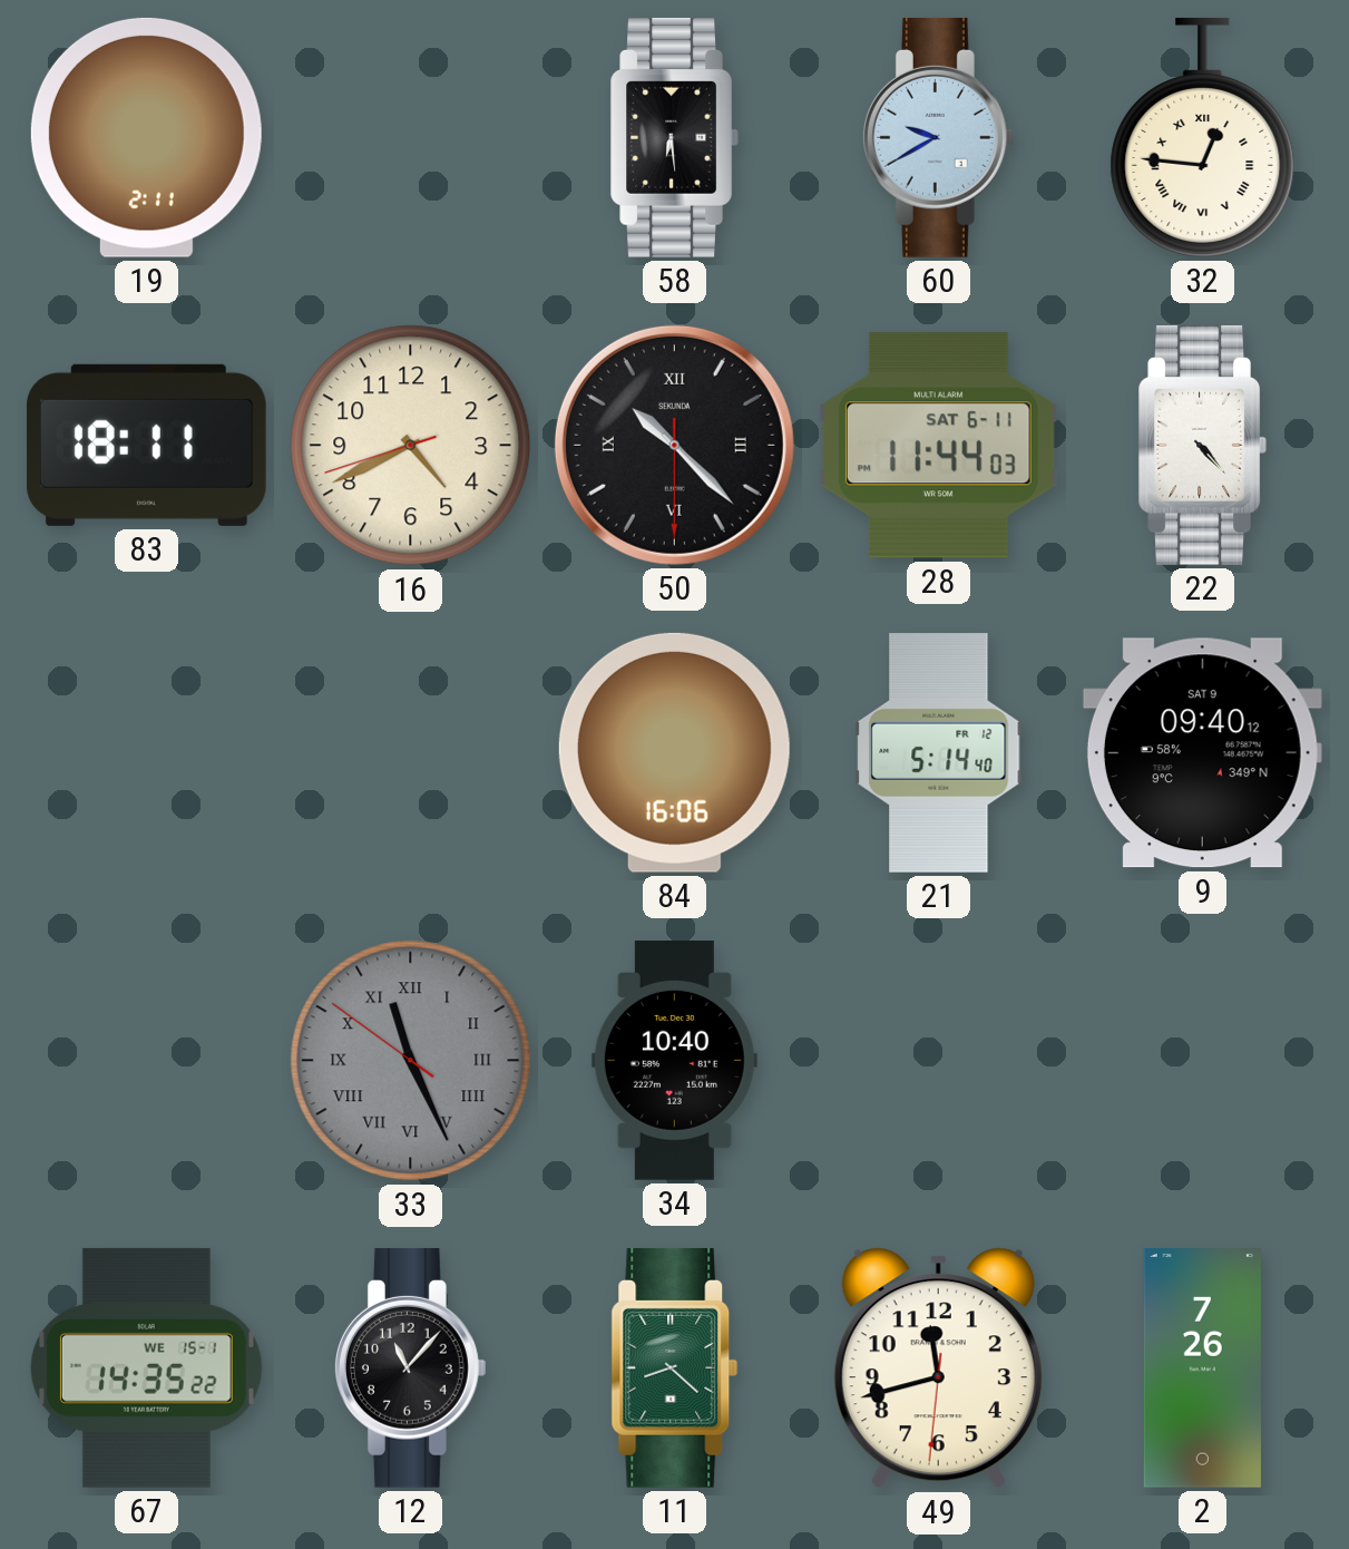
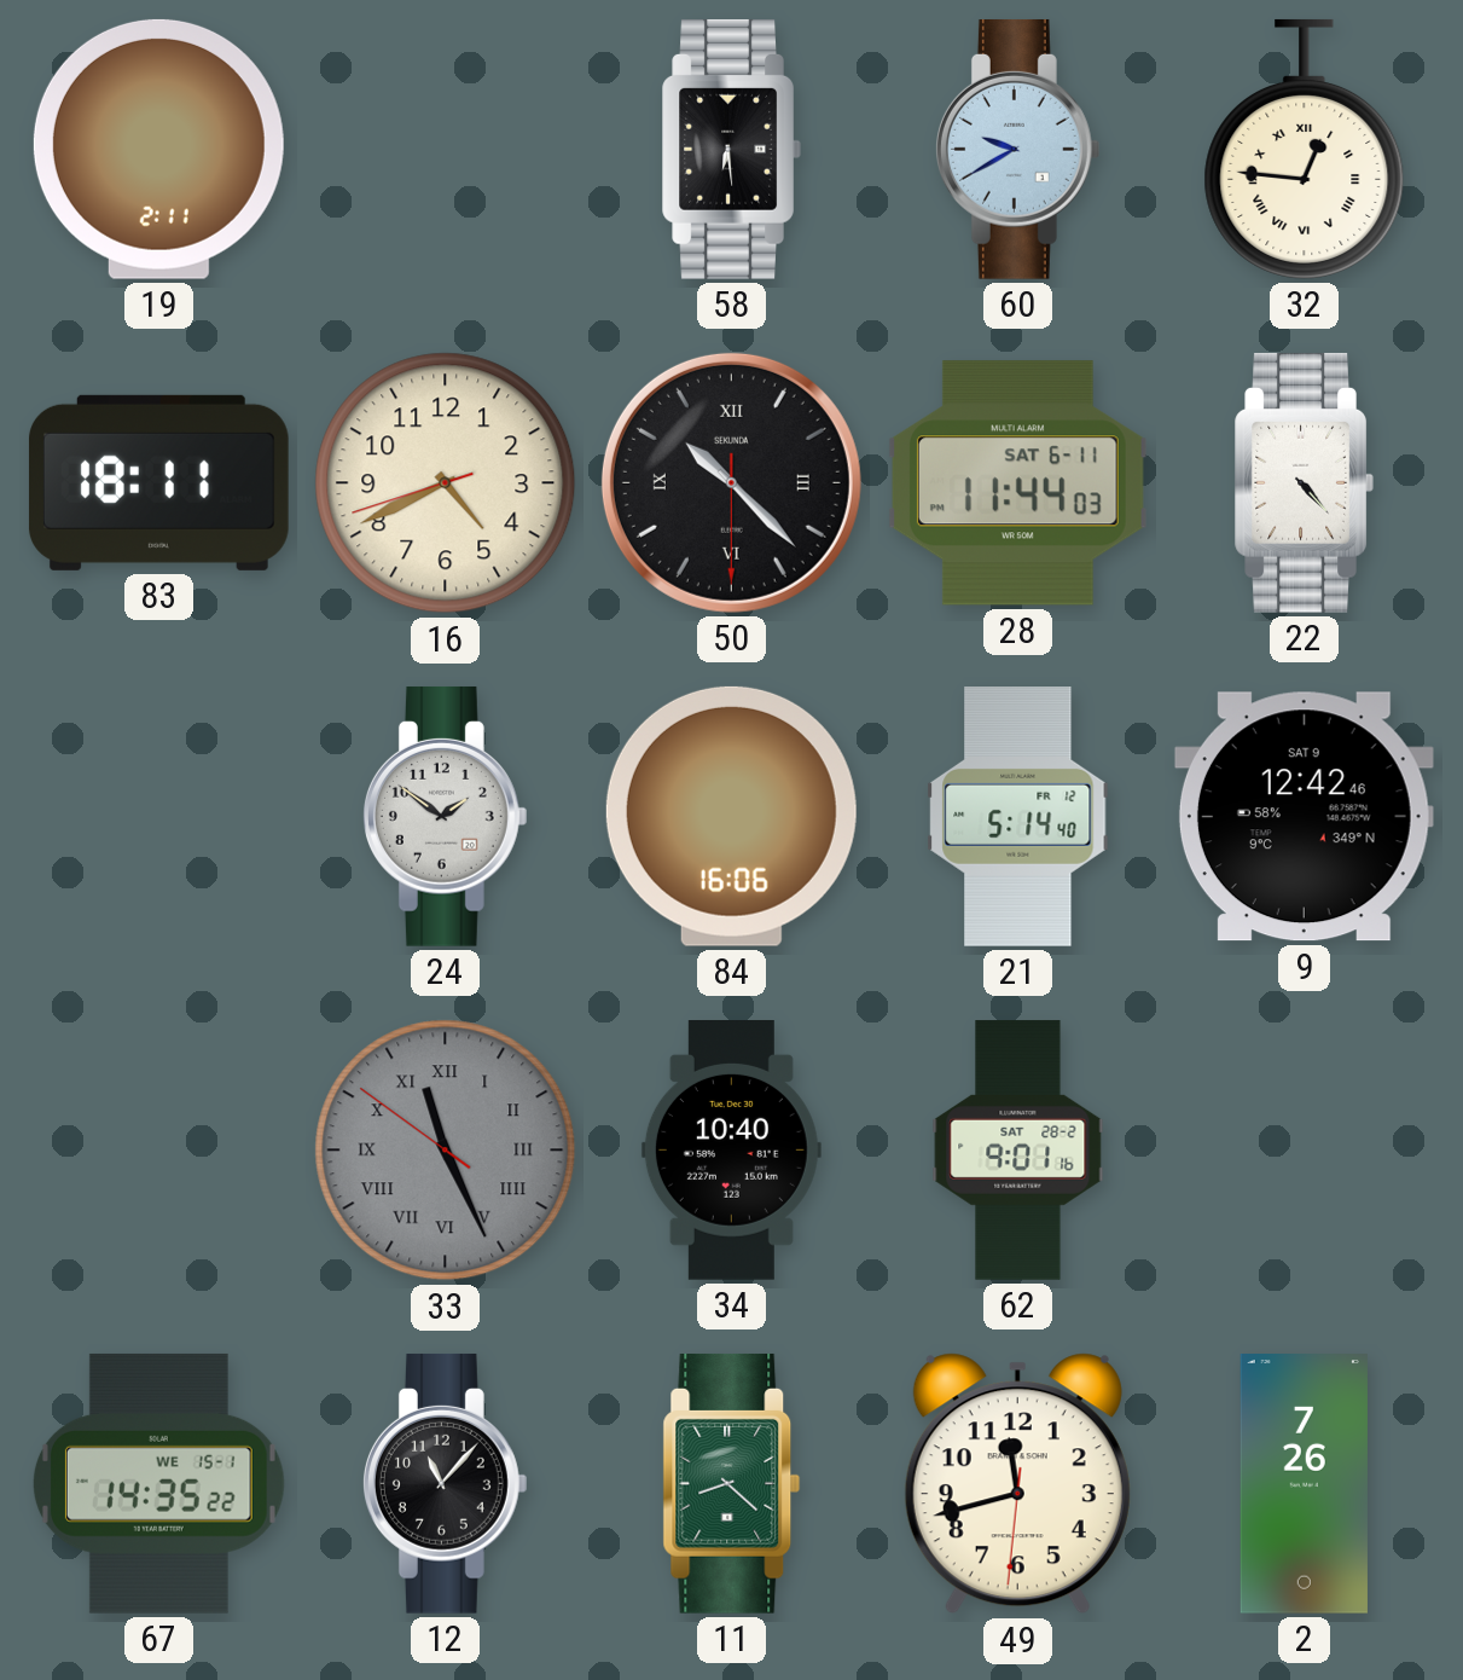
24: none -> 1:51
9: 09:40 -> 12:42
62: none -> 9:01
